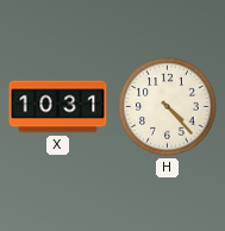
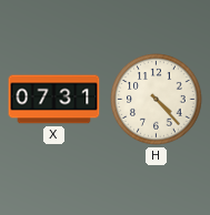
X: 10:31 -> 07:31
